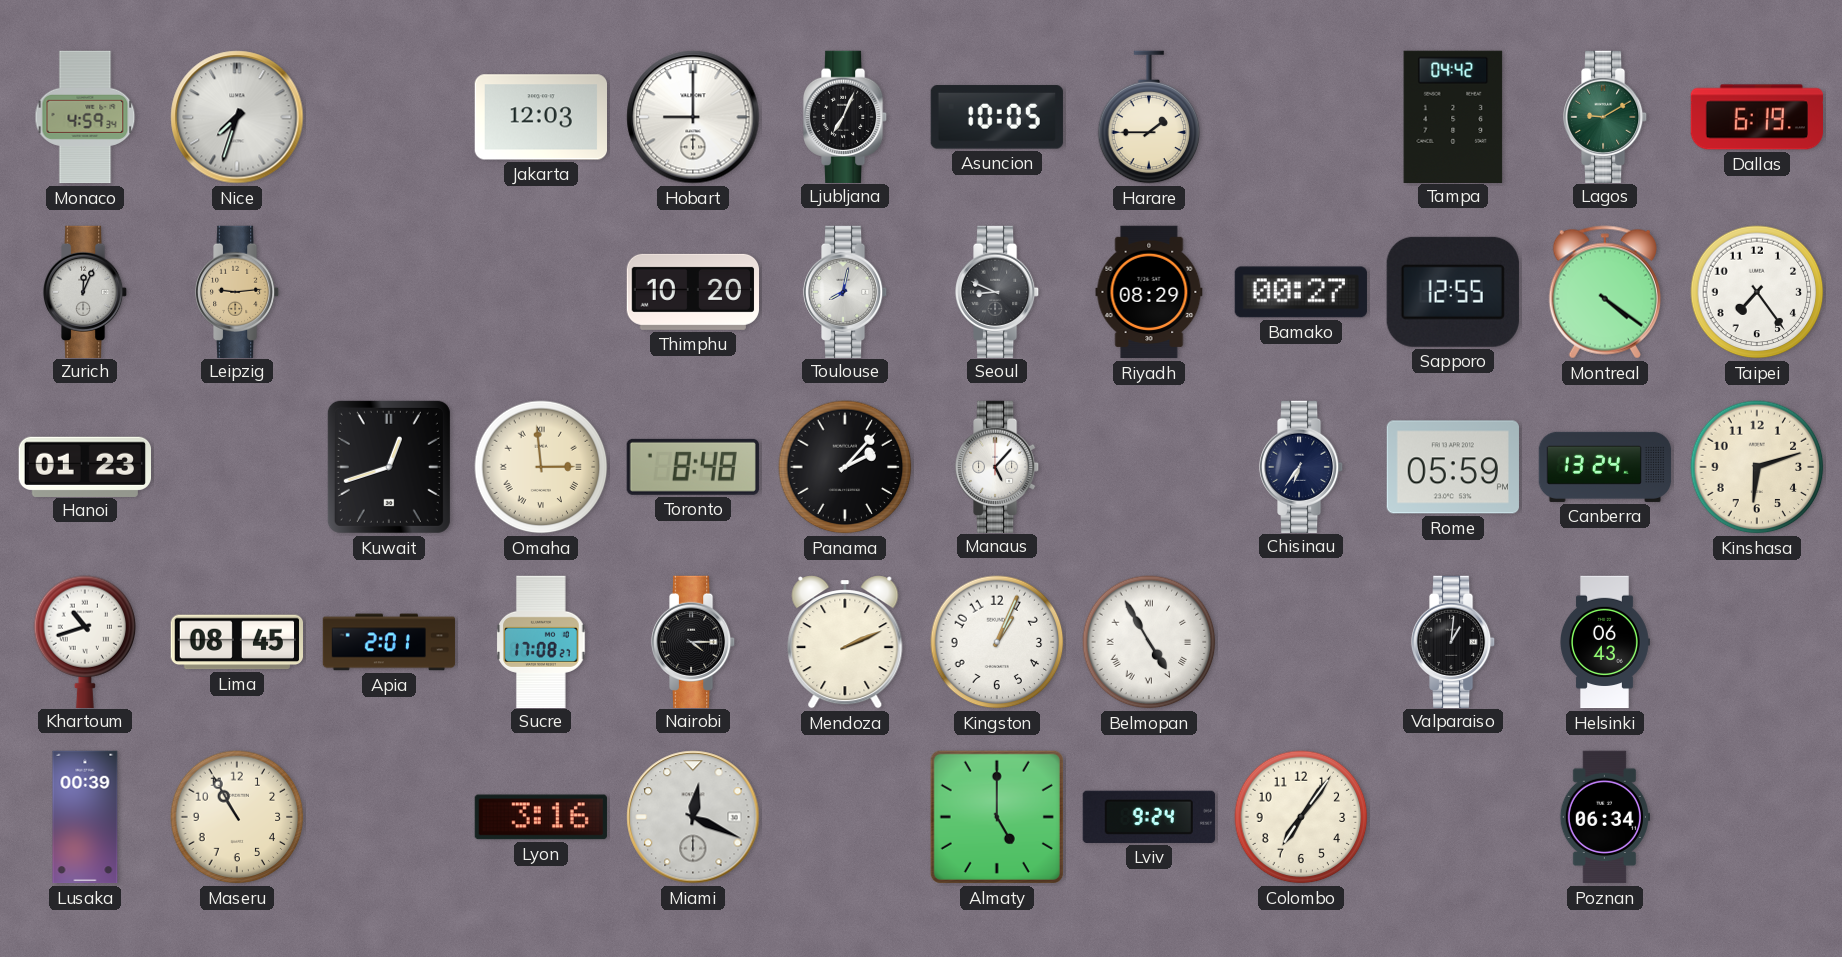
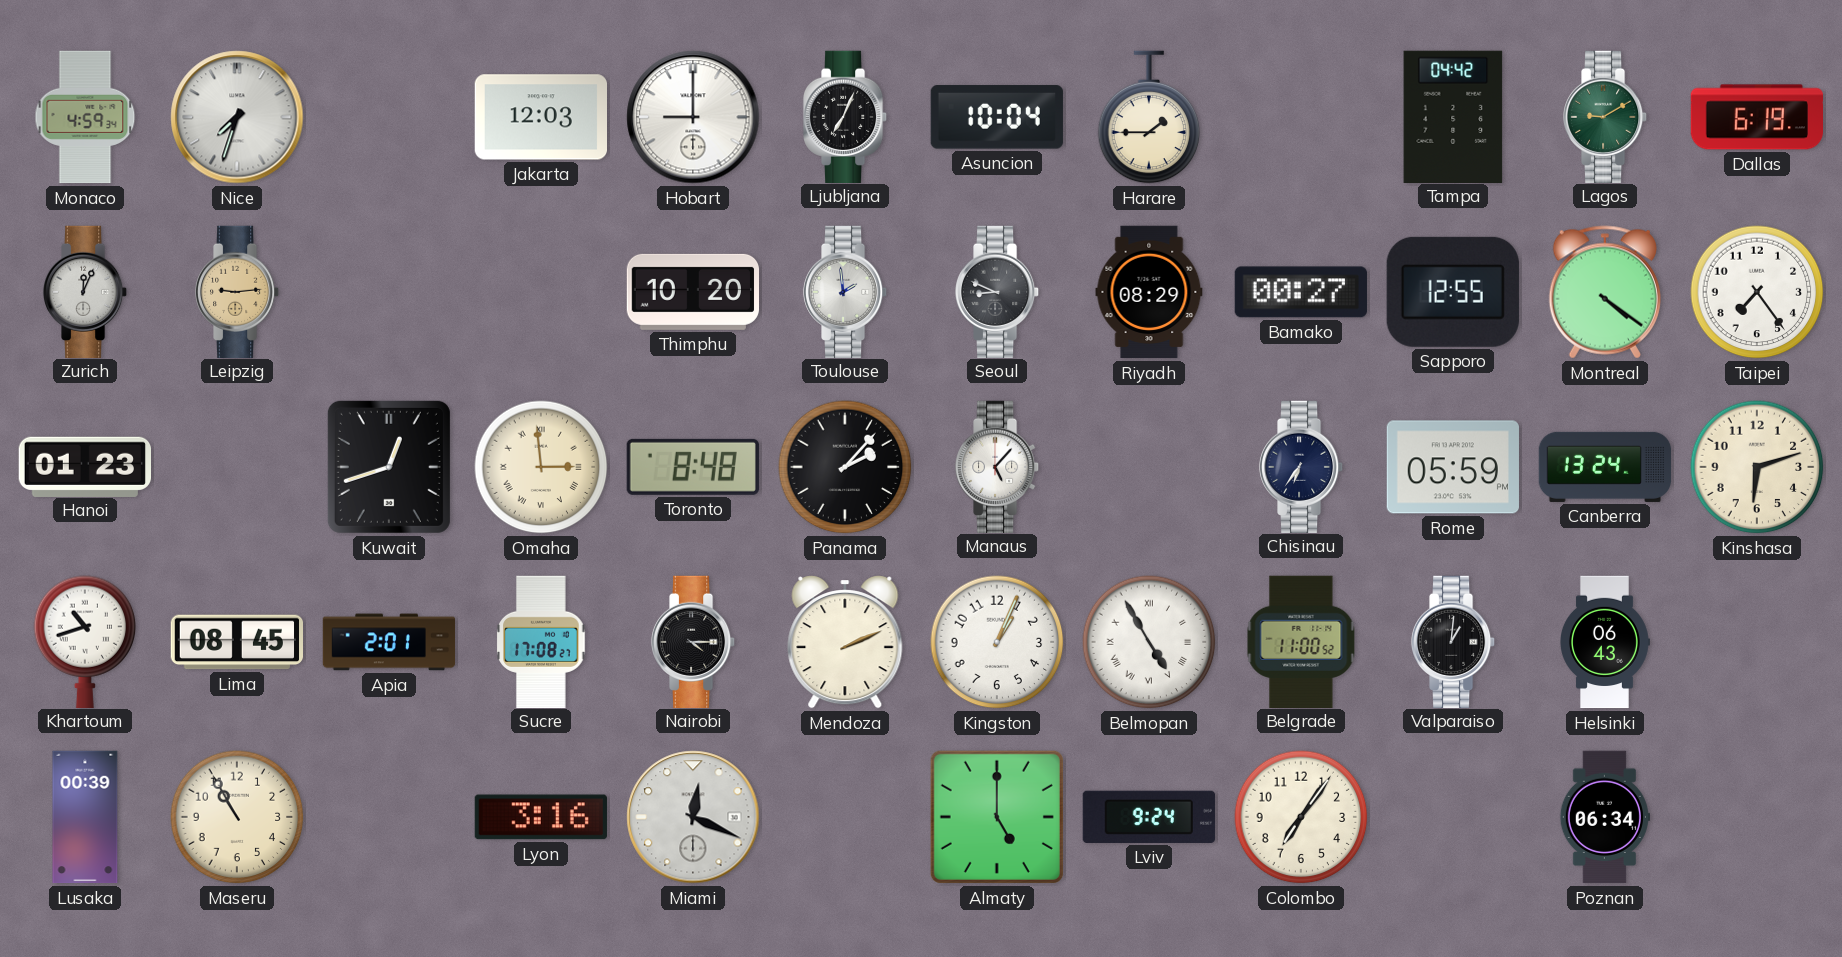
Asuncion: 10:05 -> 10:04
Toulouse: 8:02 -> 1:59
Belgrade: none -> 11:00
